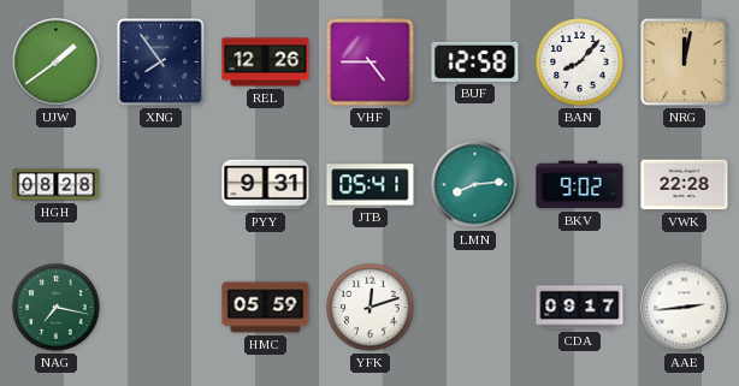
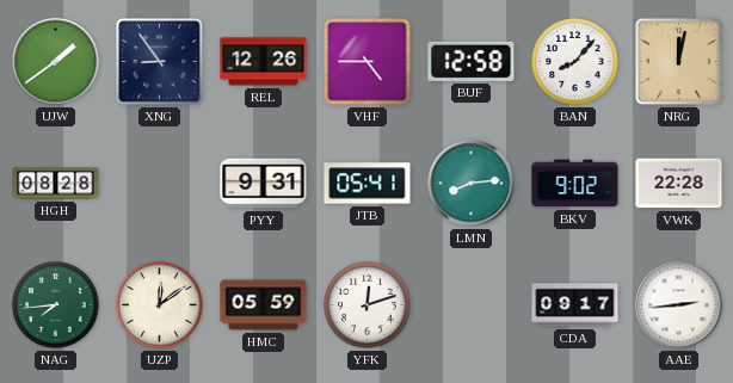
XNG: 7:54 -> 8:54
NAG: 7:17 -> 7:44
UZP: none -> 12:09
